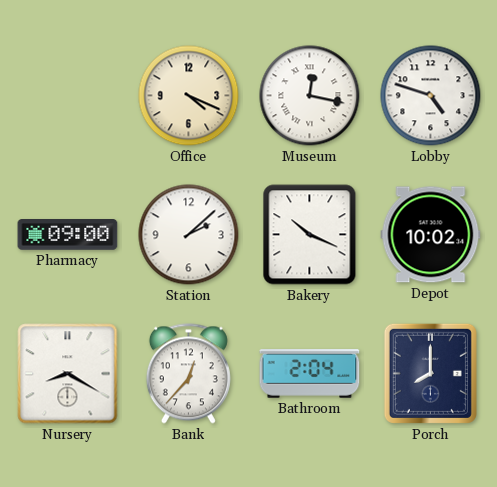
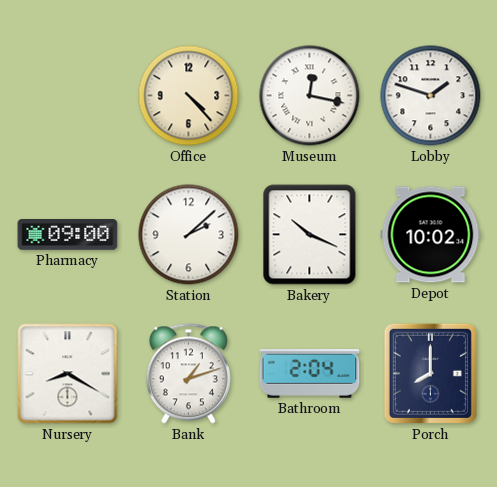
Office: 4:19 -> 4:23
Lobby: 4:48 -> 1:48
Bank: 12:37 -> 1:12
